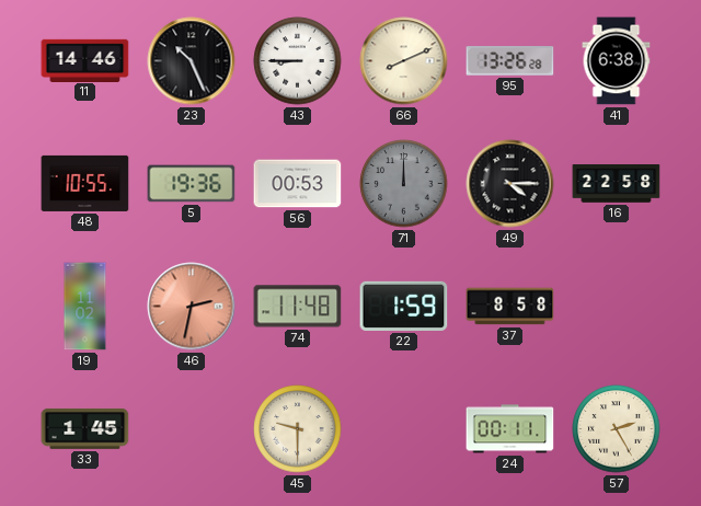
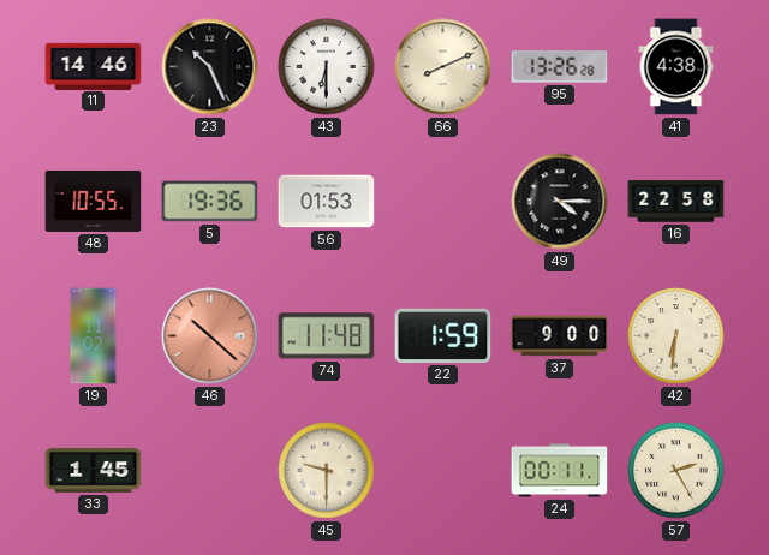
43: 8:45 -> 6:30
41: 6:38 -> 4:38
56: 00:53 -> 01:53
71: 12:00 -> none
46: 2:32 -> 10:22
37: 8:58 -> 9:00
42: none -> 6:31
